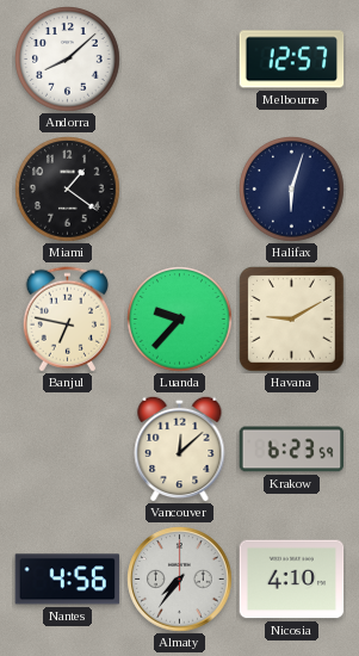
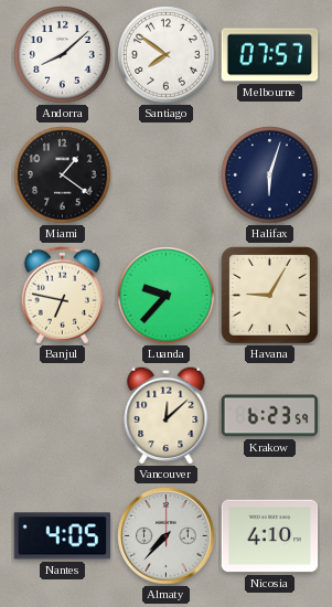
Santiago: none -> 7:51
Melbourne: 12:57 -> 07:57
Havana: 9:10 -> 9:05
Nantes: 4:56 -> 4:05
Almaty: 7:36 -> 7:37
